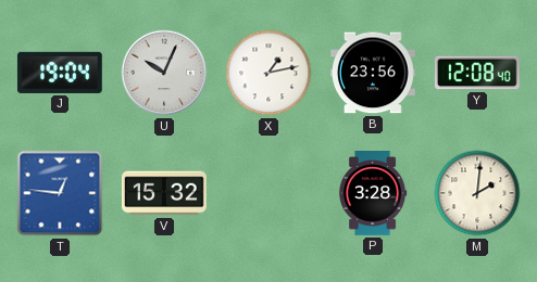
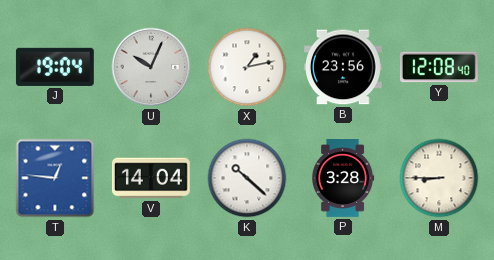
V: 15:32 -> 14:04
K: none -> 10:22
M: 2:01 -> 8:45
